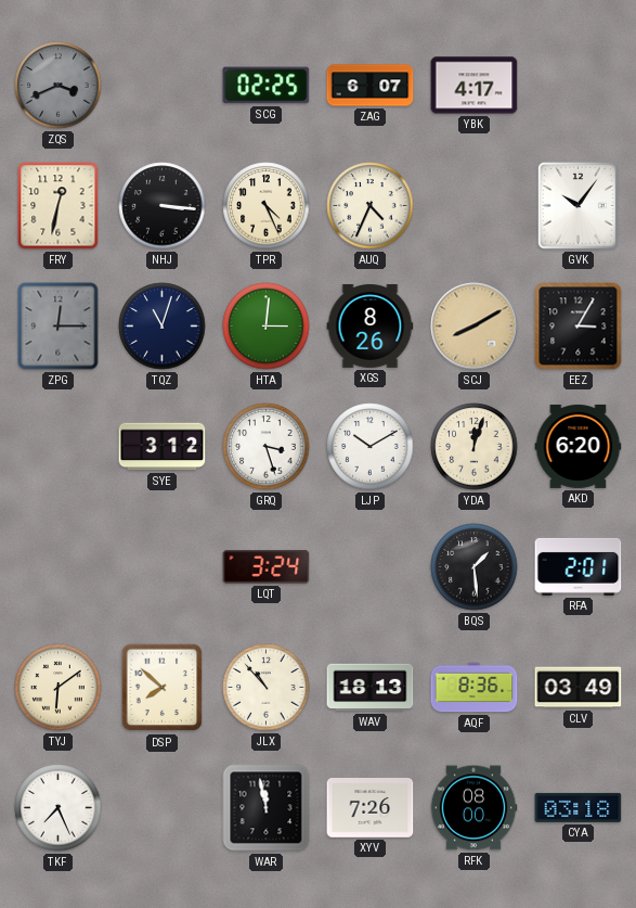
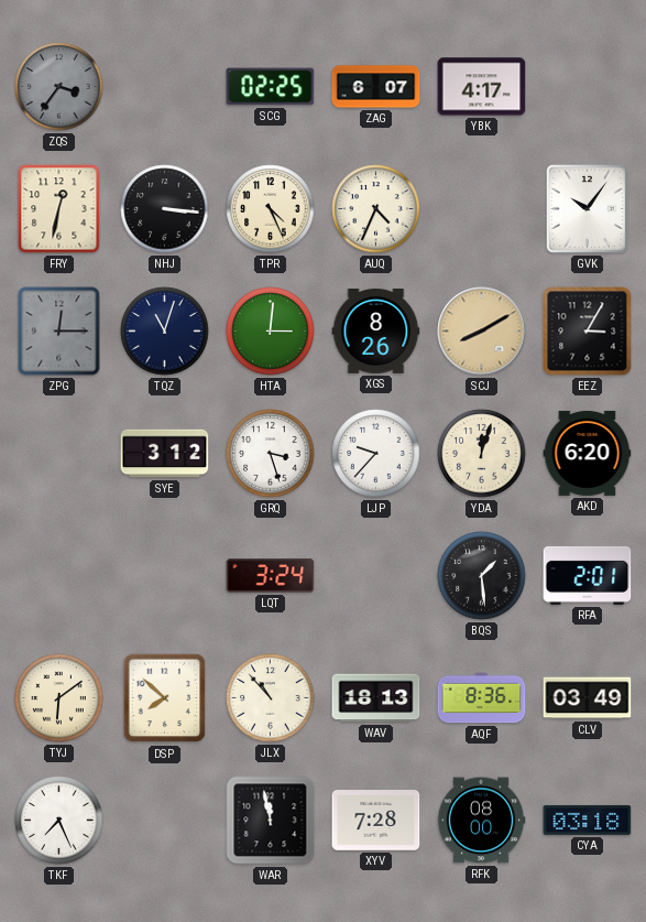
ZQS: 3:41 -> 3:36
LJP: 10:10 -> 9:37
XYV: 7:26 -> 7:28
